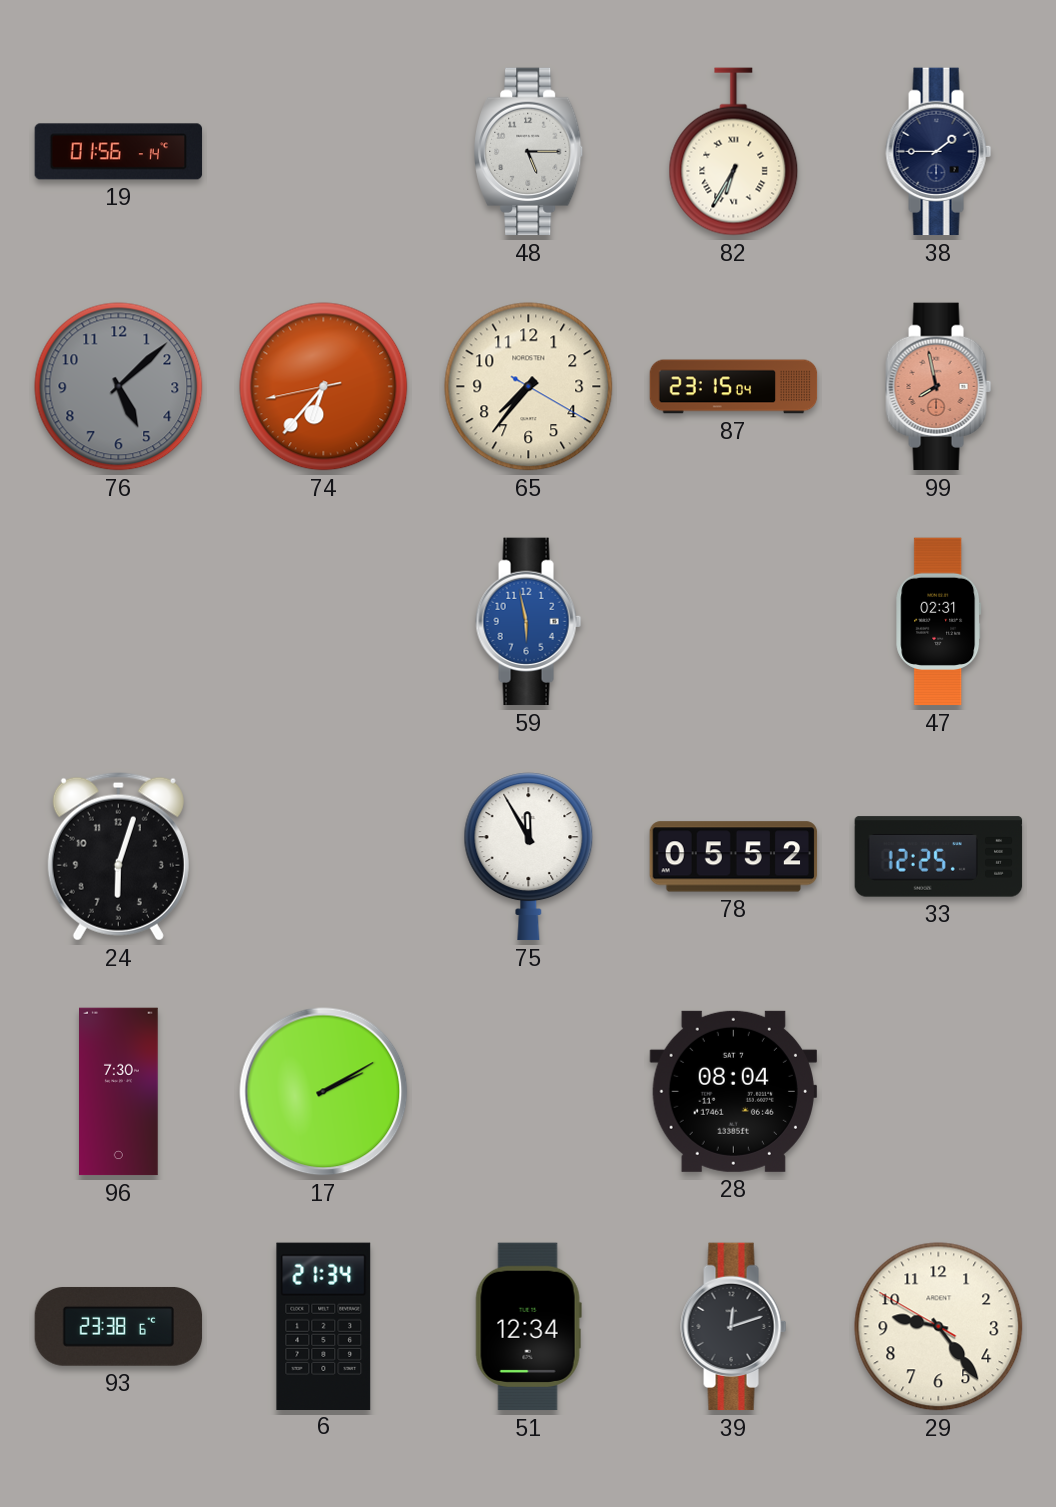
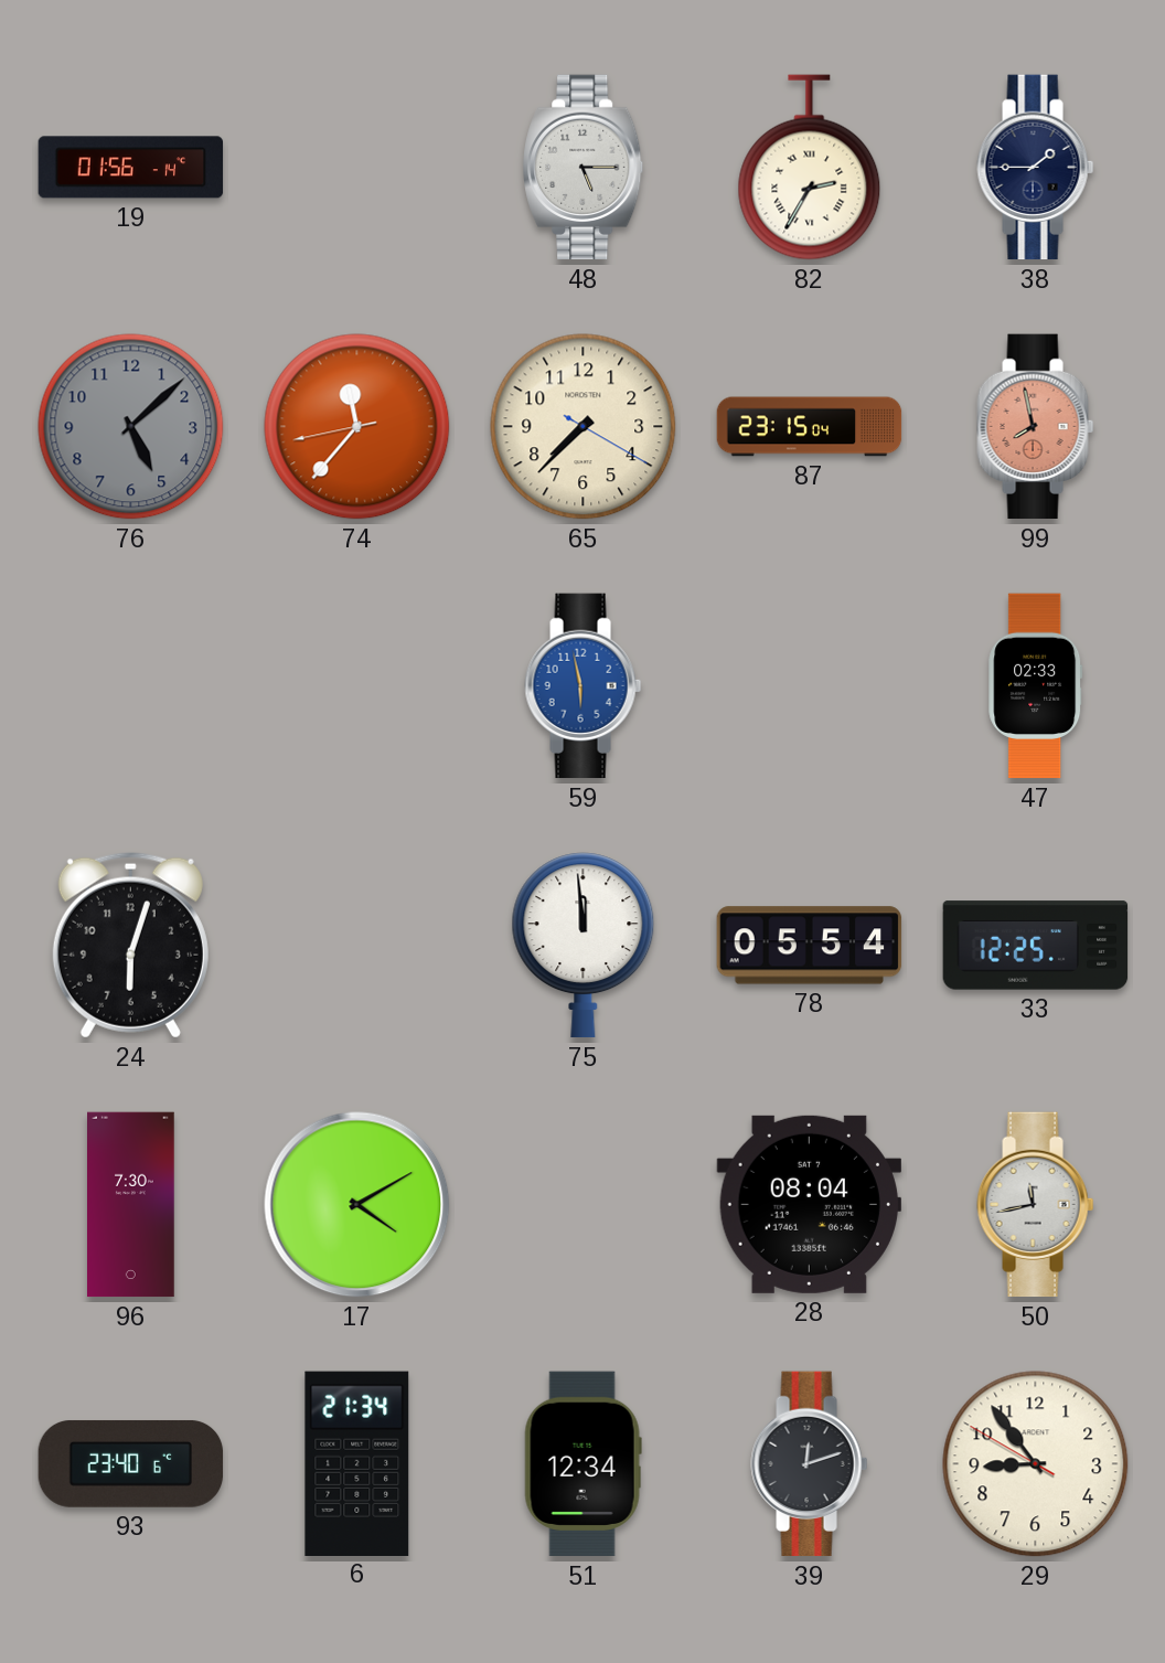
82: 6:35 -> 2:35
74: 6:36 -> 11:36
65: 7:36 -> 7:37
47: 02:31 -> 02:33
75: 11:55 -> 11:59
78: 05:52 -> 05:54
17: 2:10 -> 4:10
50: none -> 11:43
93: 23:38 -> 23:40
29: 9:23 -> 8:53
